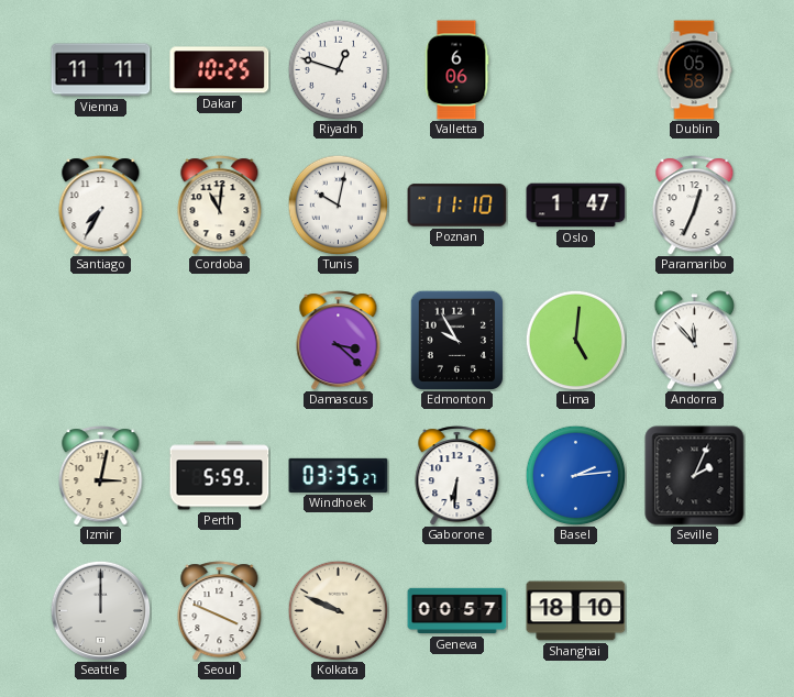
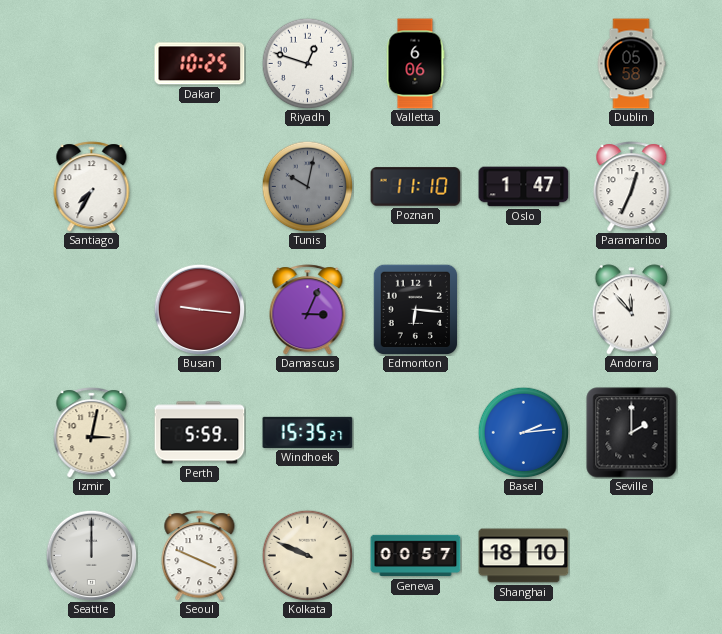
Vienna: 11:11 -> none
Cordoba: 11:01 -> none
Tunis dial: white -> grey
Busan: none -> 9:16
Damascus: 3:22 -> 3:04
Edmonton: 9:55 -> 6:16
Lima: 5:01 -> none
Windhoek: 03:35 -> 15:35
Gaborone: 6:31 -> none
Seville: 2:04 -> 2:00
